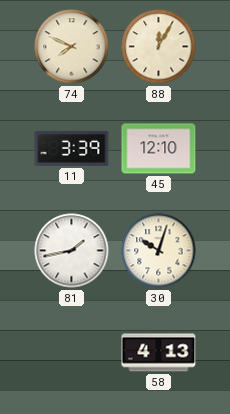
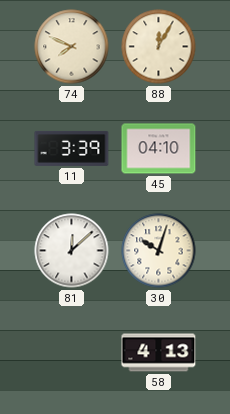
45: 12:10 -> 04:10
81: 1:43 -> 12:08
